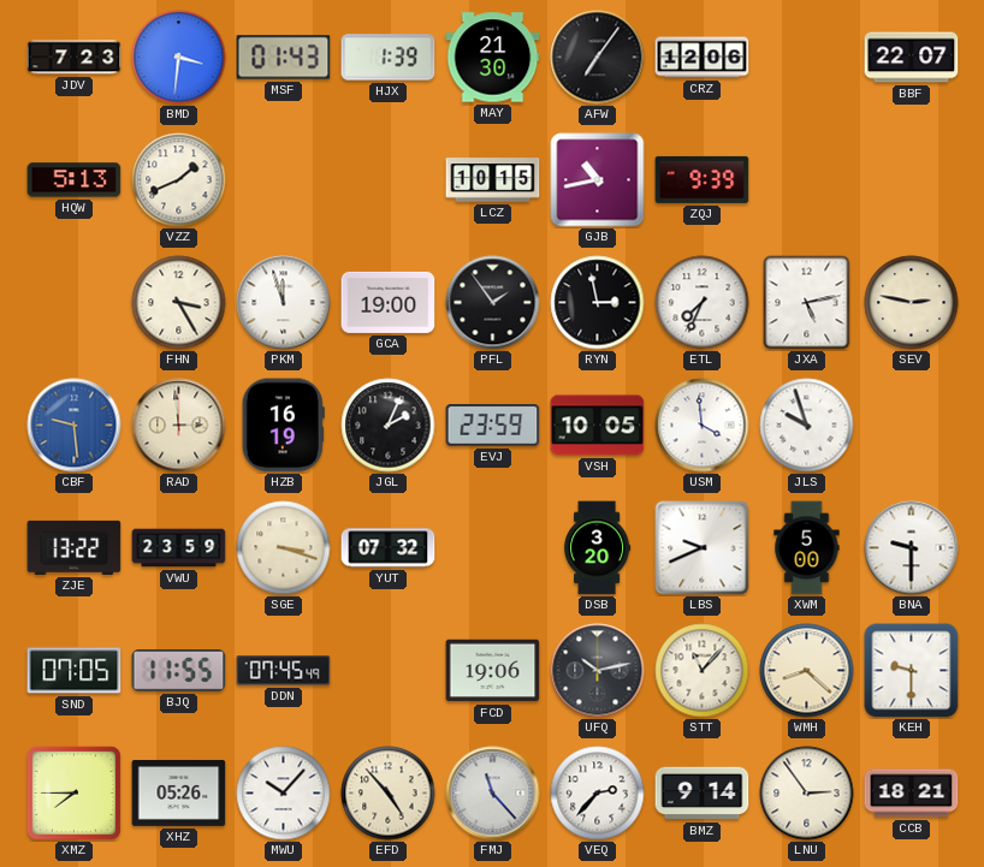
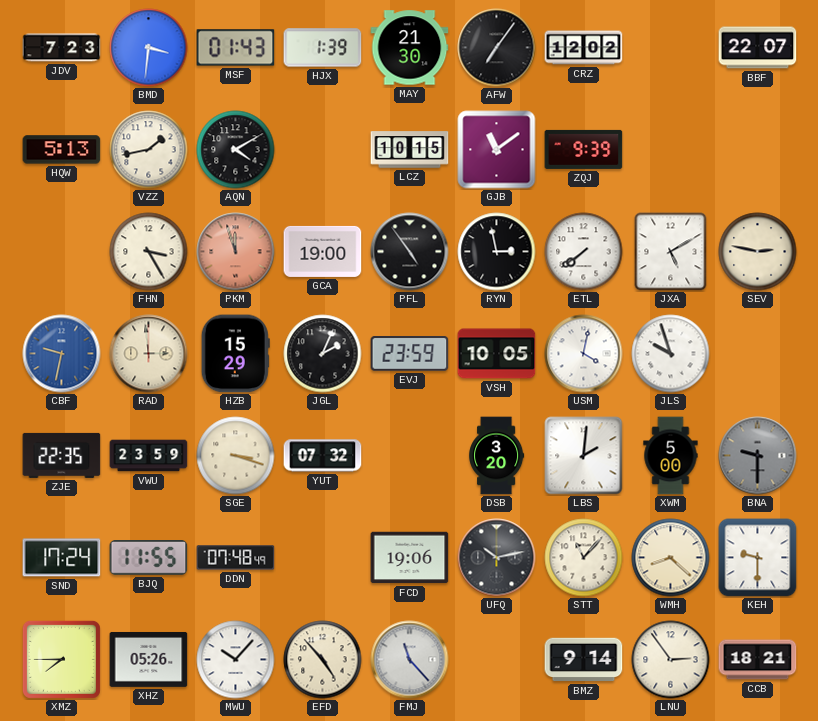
CRZ: 12:06 -> 12:02
VZZ: 1:41 -> 1:43
AQN: none -> 4:10
GJB: 10:43 -> 11:09
PKM dial: white -> salmon
PFL: 1:54 -> 4:54
ETL: 7:34 -> 7:39
JXA: 5:13 -> 5:10
CBF: 9:29 -> 9:32
HZB: 16:19 -> 15:29
USM: 3:59 -> 4:02
ZJE: 13:22 -> 22:35
LBS: 9:41 -> 2:01
BNA dial: white -> grey
SND: 07:05 -> 17:24
DDN: 07:45 -> 07:48
VEQ: 2:37 -> none
